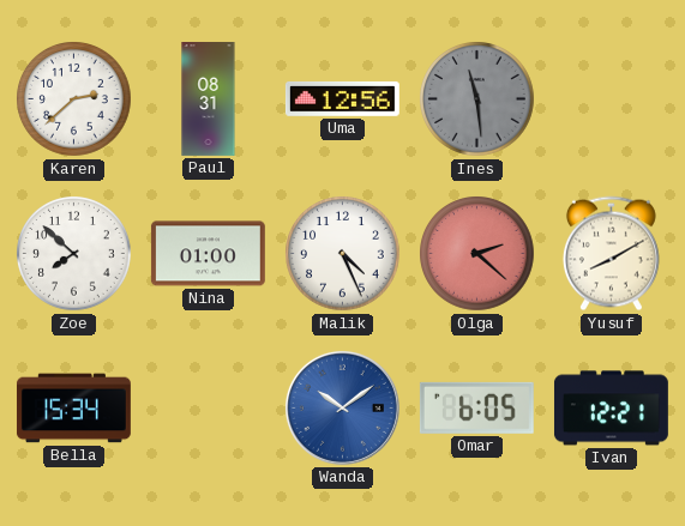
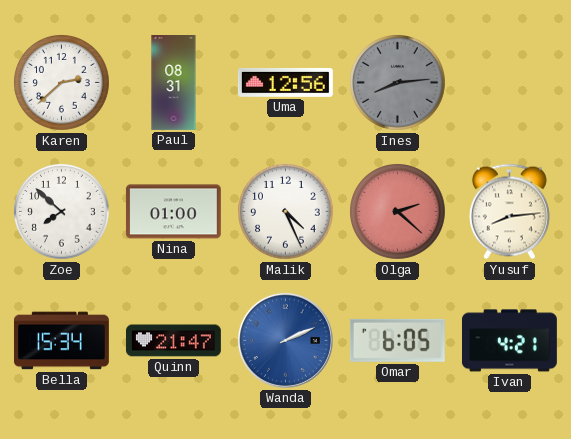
Ines: 11:29 -> 8:14
Yusuf: 8:10 -> 8:14
Quinn: none -> 21:47
Wanda: 10:09 -> 2:11
Ivan: 12:21 -> 4:21
